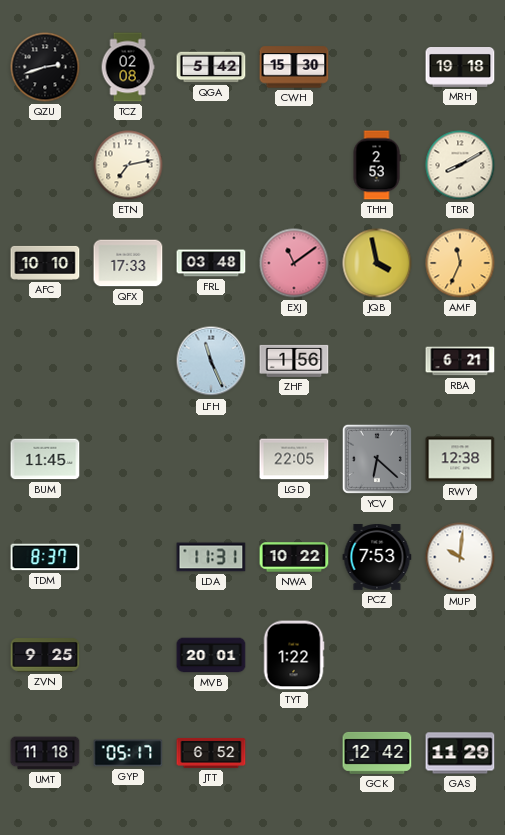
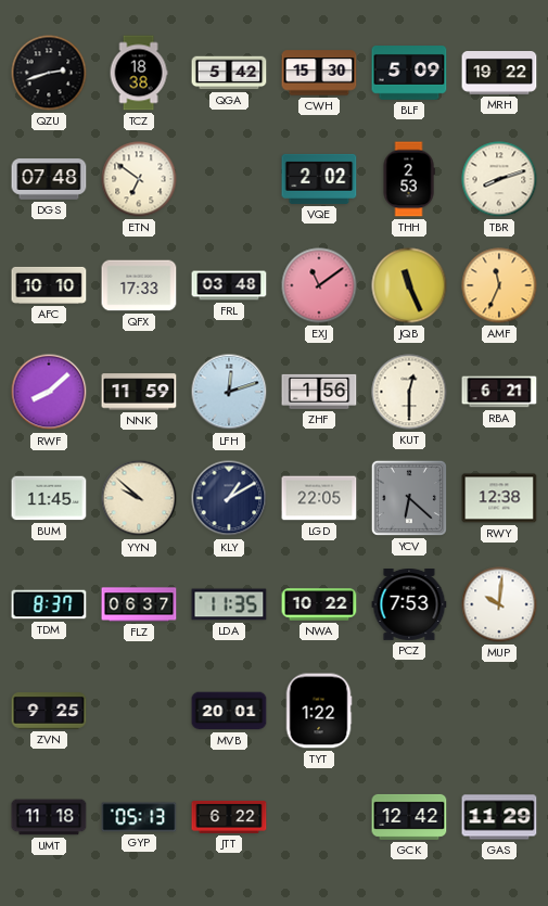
TCZ: 02:08 -> 18:38
BLF: none -> 5:09
MRH: 19:18 -> 19:22
DGS: none -> 07:48
ETN: 7:13 -> 6:51
VQE: none -> 2:02
TBR: 8:10 -> 8:12
JQB: 3:58 -> 11:26
RWF: none -> 8:08
NNK: none -> 11:59
LFH: 11:26 -> 12:12
KUT: none -> 12:30
YYN: none -> 9:52
KLY: none -> 1:10
FLZ: none -> 06:37
LDA: 11:31 -> 11:35
GYP: 05:17 -> 05:13
JTT: 6:52 -> 6:22
